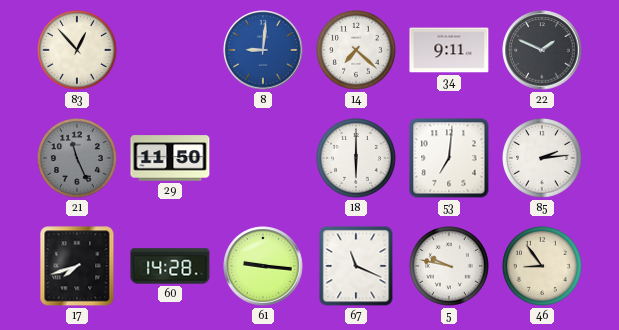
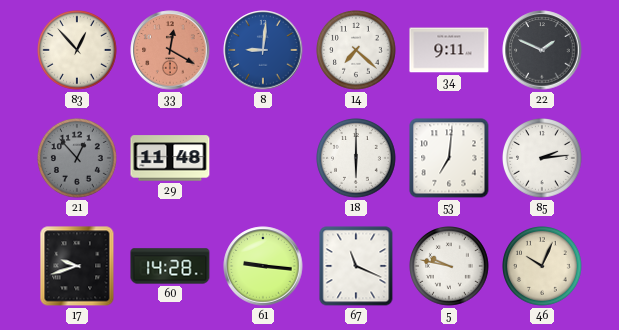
33: none -> 12:20
21: 11:26 -> 12:53
29: 11:50 -> 11:48
17: 7:42 -> 9:42
46: 8:54 -> 10:04
